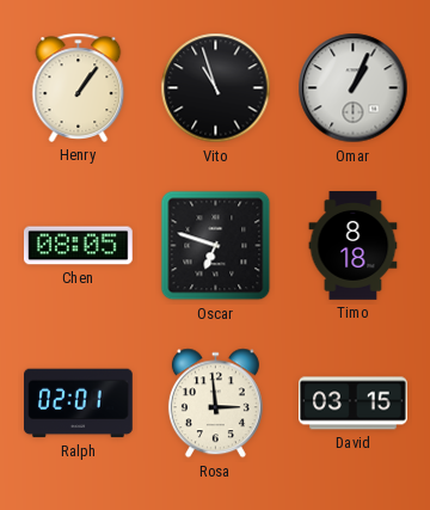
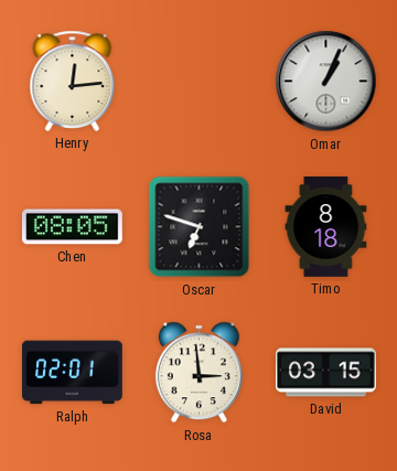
Henry: 1:06 -> 12:14
Vito: 10:57 -> none
